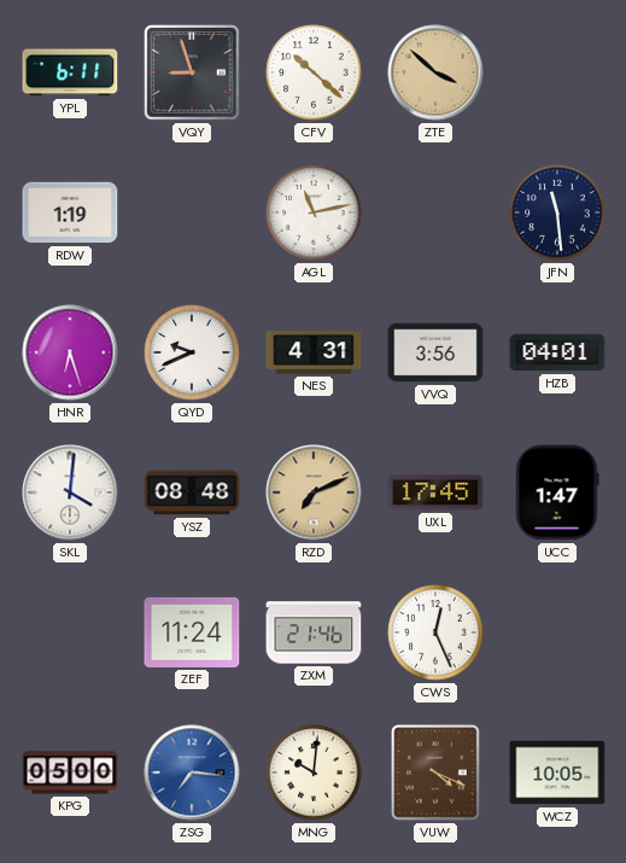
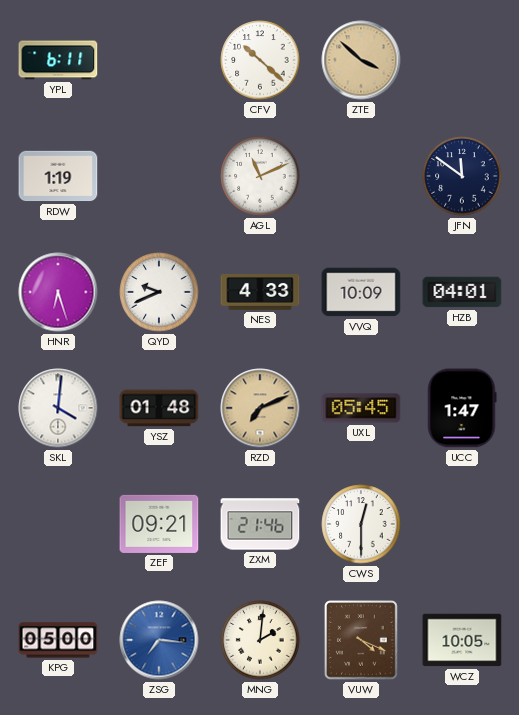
VQY: 8:57 -> none
AGL: 11:13 -> 11:11
JFN: 11:29 -> 11:51
NES: 4:31 -> 4:33
VVQ: 3:56 -> 10:09
YSZ: 08:48 -> 01:48
UXL: 17:45 -> 05:45
ZEF: 11:24 -> 09:21
CWS: 12:26 -> 12:30
MNG: 10:01 -> 2:01
